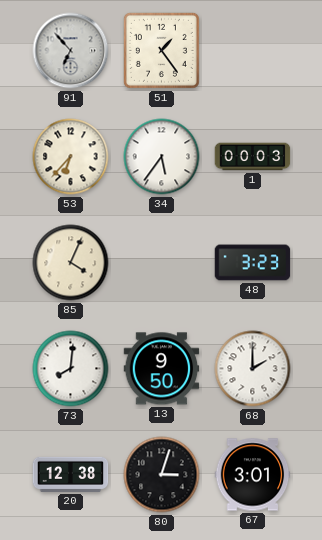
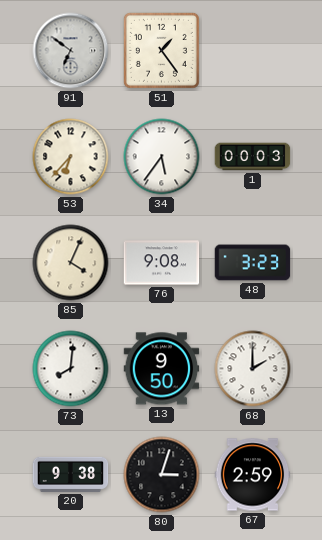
91: 6:53 -> 6:51
76: none -> 9:08
20: 12:38 -> 9:38
67: 3:01 -> 2:59
